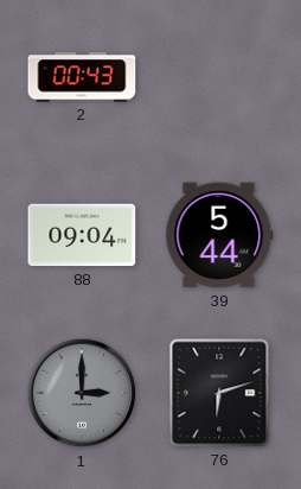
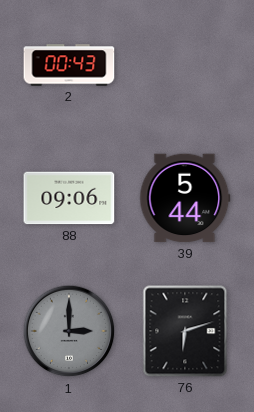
88: 09:04 -> 09:06
